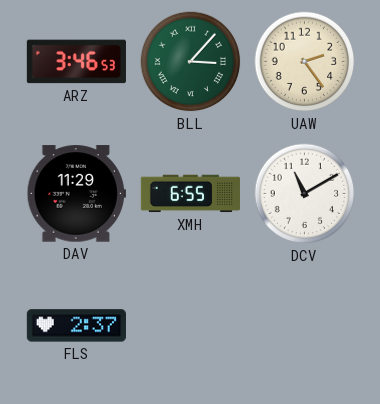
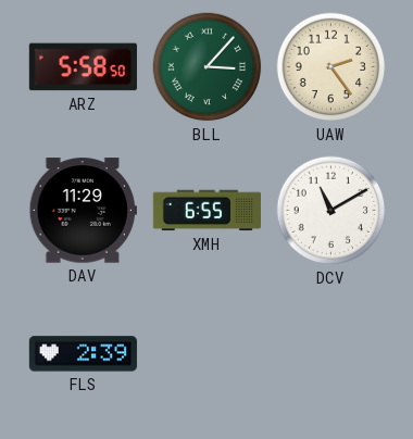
ARZ: 3:46 -> 5:58
FLS: 2:37 -> 2:39
